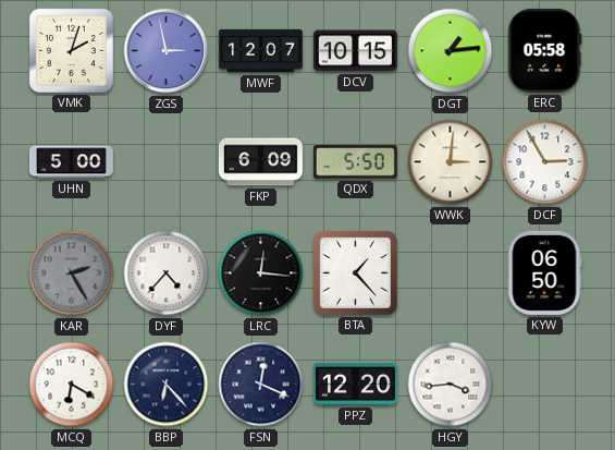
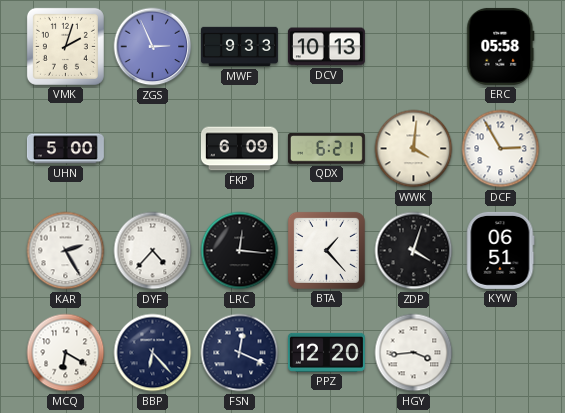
ZGS: 2:58 -> 2:56
MWF: 12:07 -> 9:33
DCV: 10:15 -> 10:13
DGT: 1:14 -> none
QDX: 5:50 -> 6:21
WWK: 3:01 -> 4:01
KAR dial: grey -> white
ZDP: none -> 4:03
KYW: 06:50 -> 06:51
